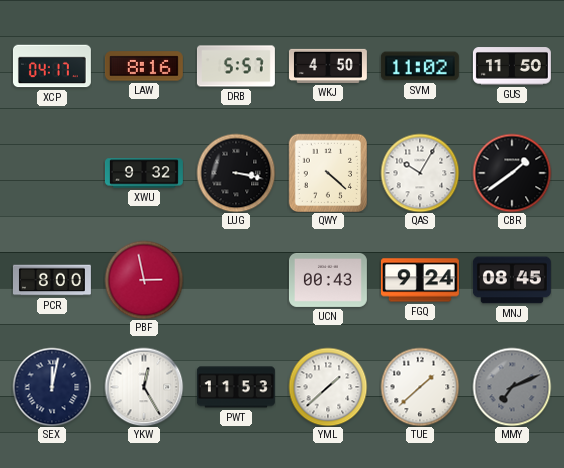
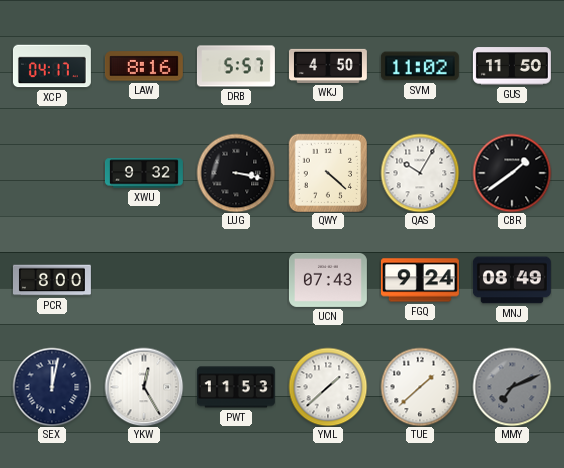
PBF: 2:58 -> none
UCN: 00:43 -> 07:43
MNJ: 08:45 -> 08:49
